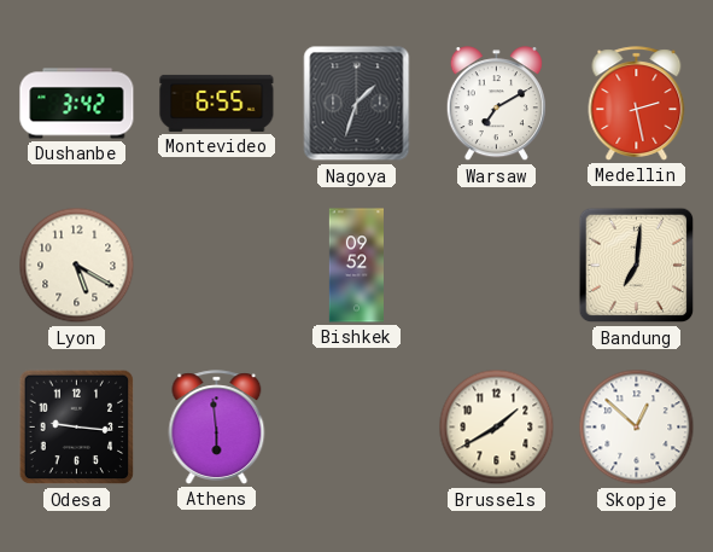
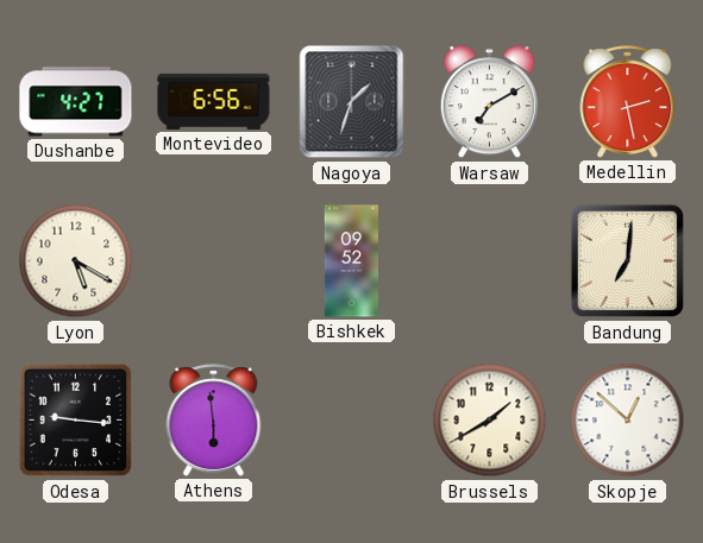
Dushanbe: 3:42 -> 4:27
Montevideo: 6:55 -> 6:56
